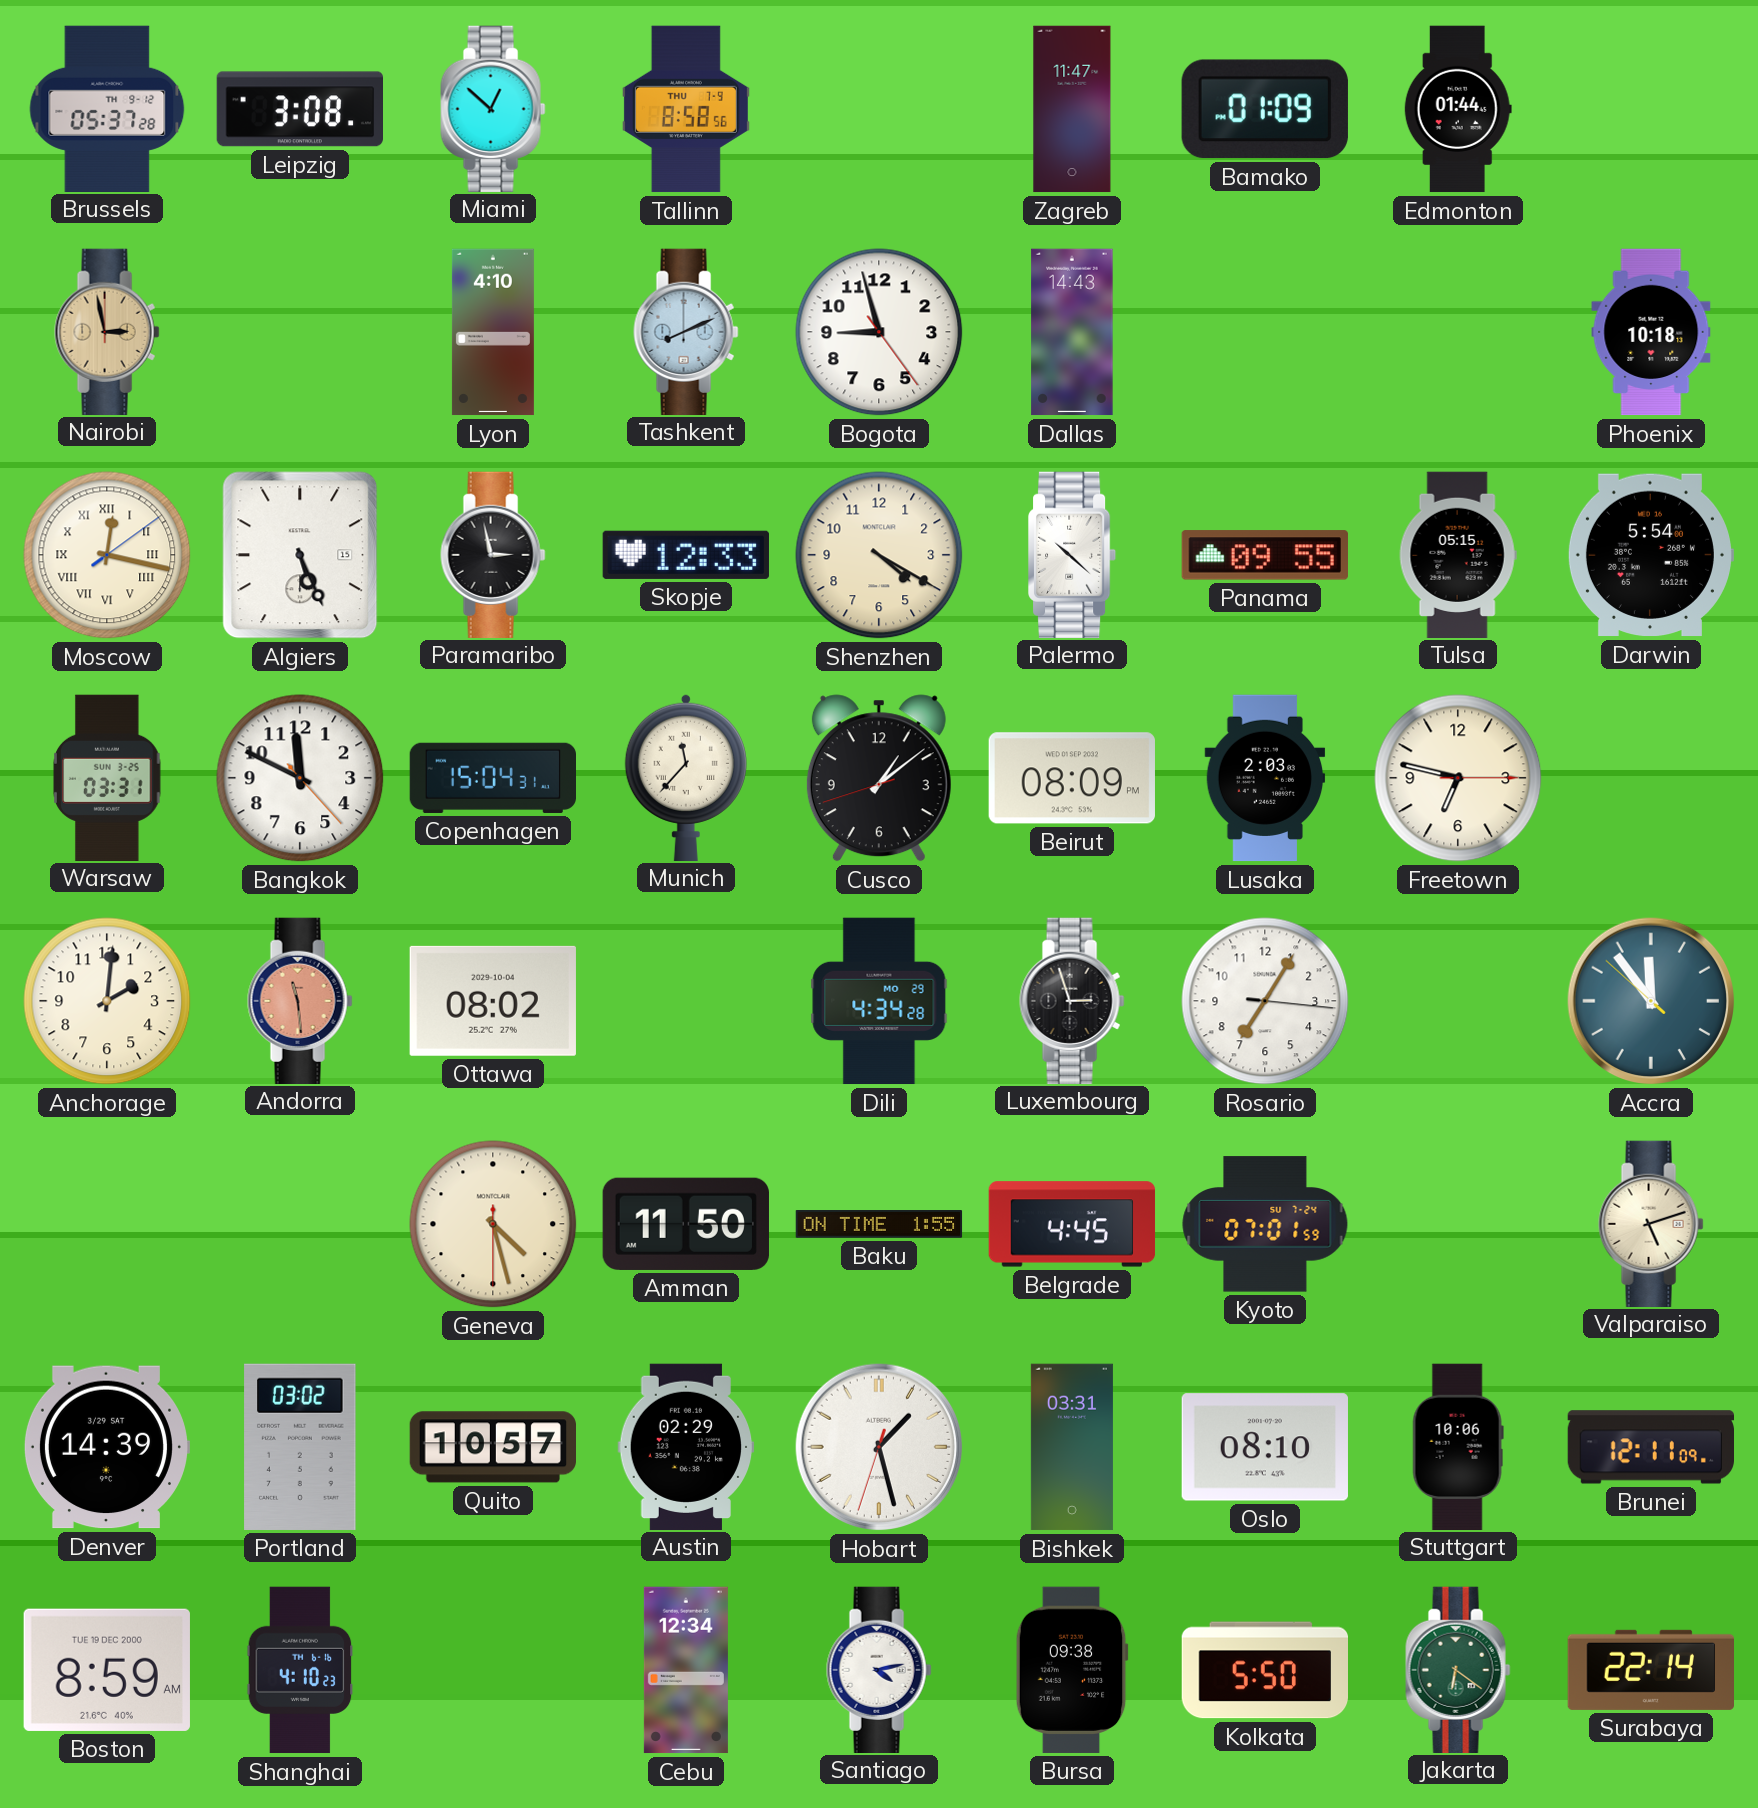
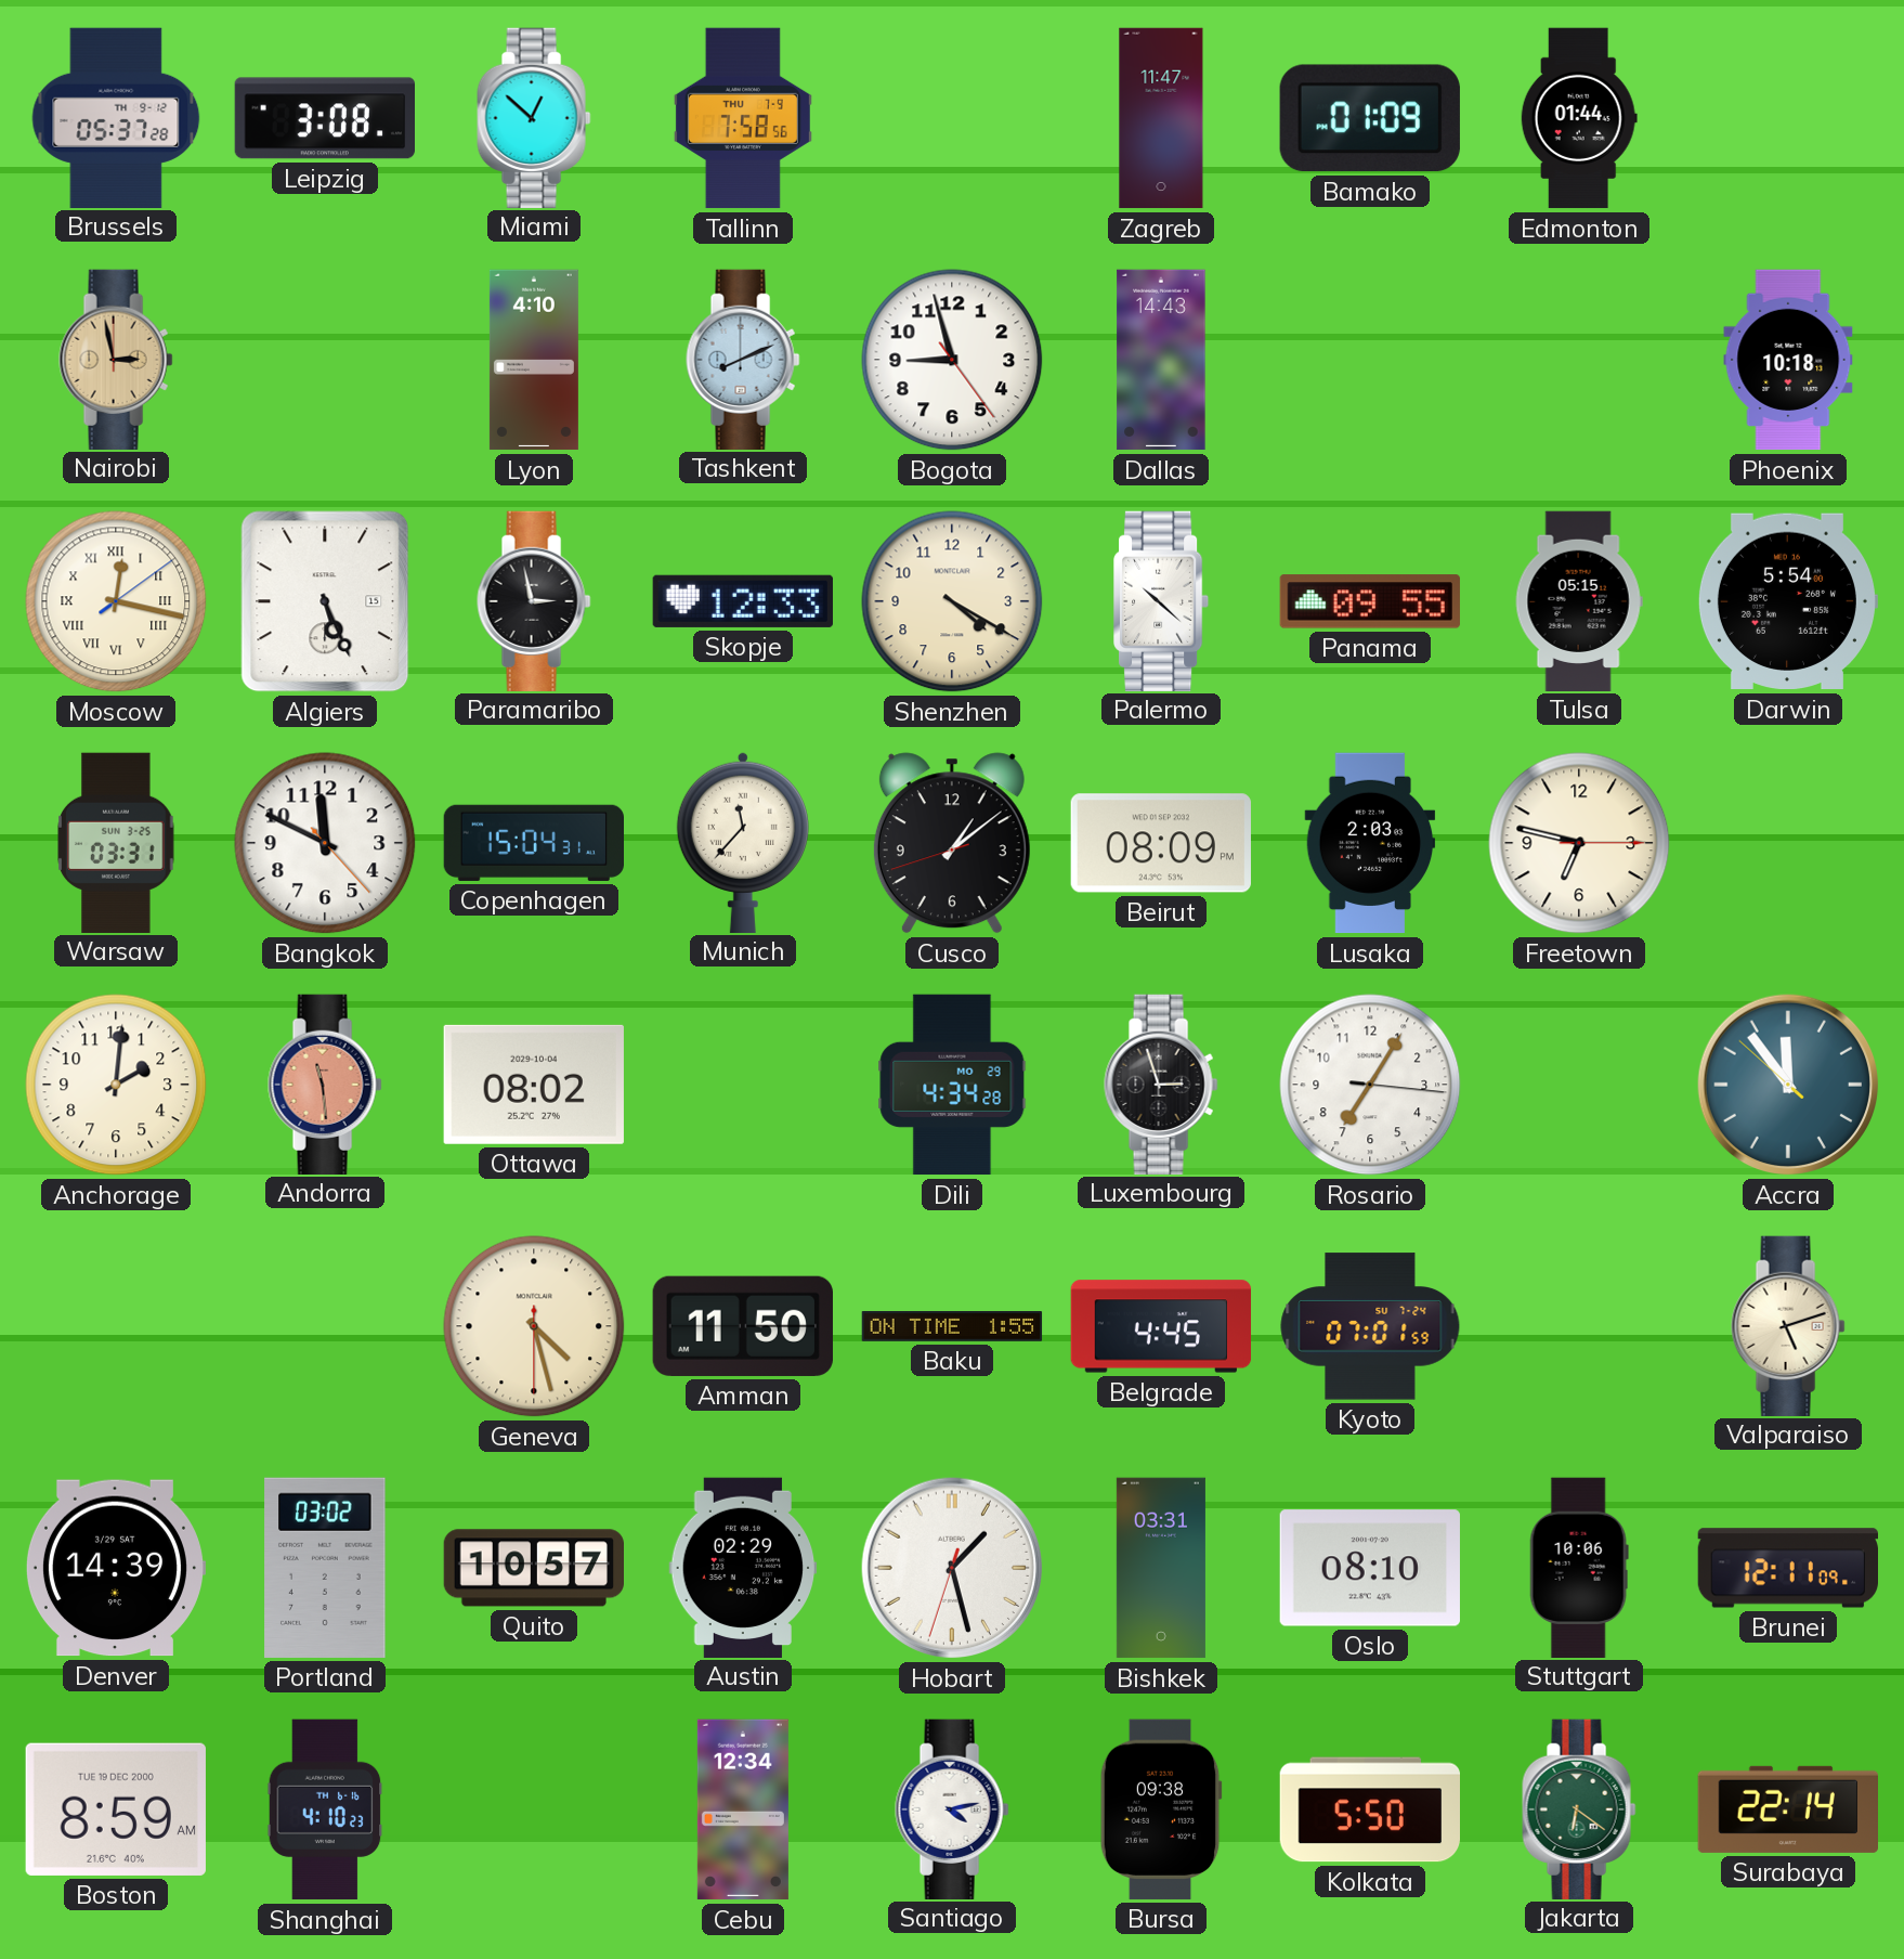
Tallinn: 8:58 -> 7:58
